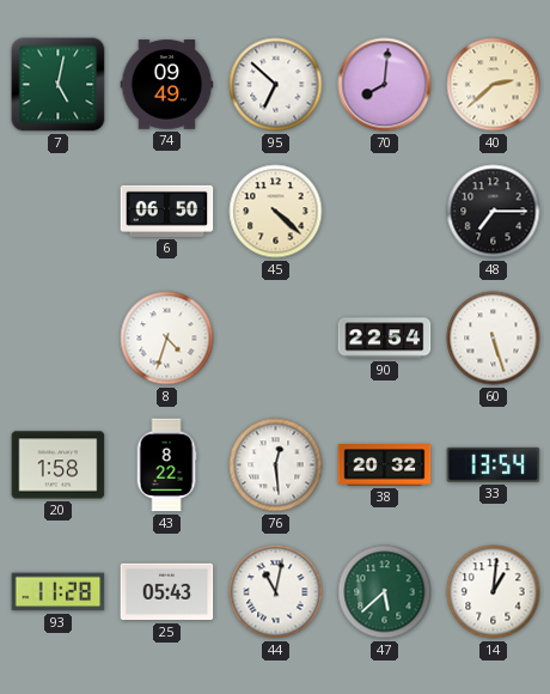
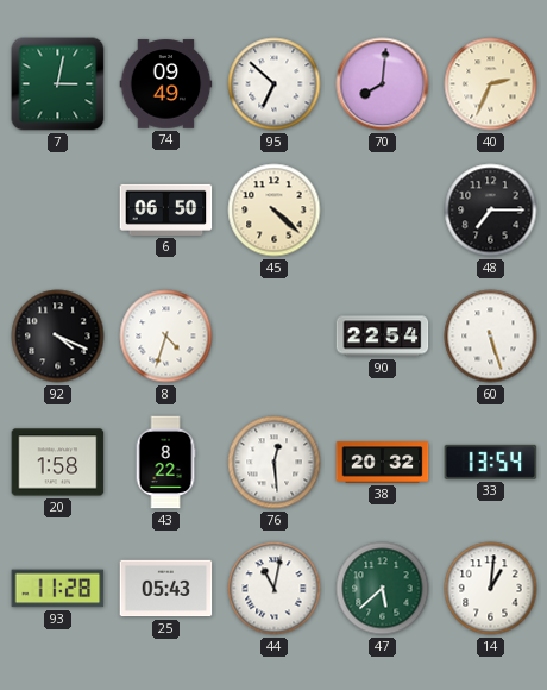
7: 5:02 -> 3:02
40: 2:38 -> 2:34
92: none -> 4:19
